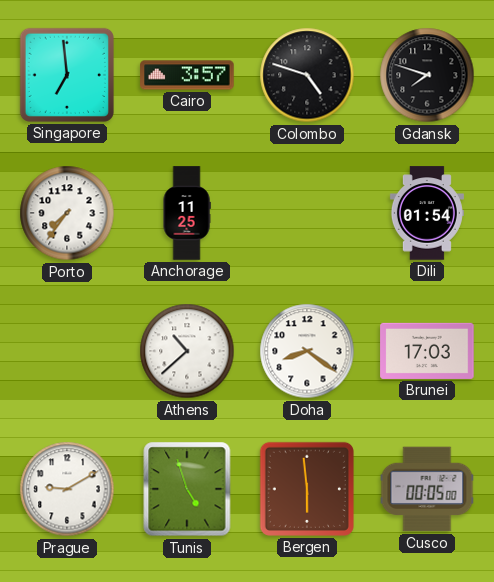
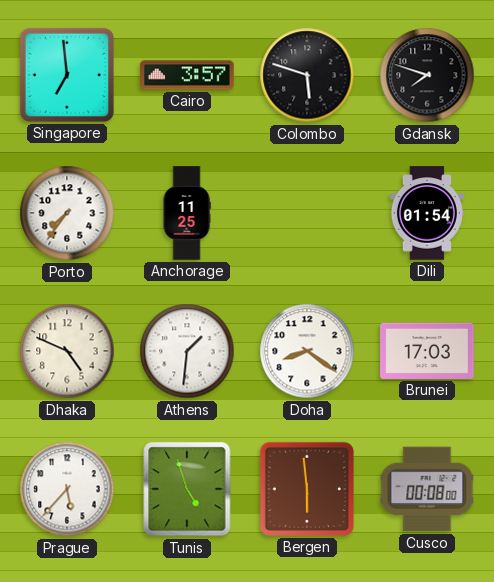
Colombo: 4:48 -> 5:48
Dhaka: none -> 4:49
Athens: 10:38 -> 1:31
Prague: 9:10 -> 5:37
Cusco: 00:05 -> 00:08
